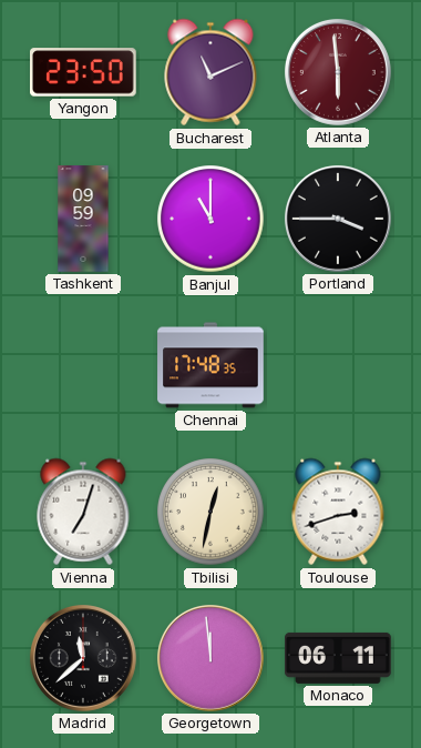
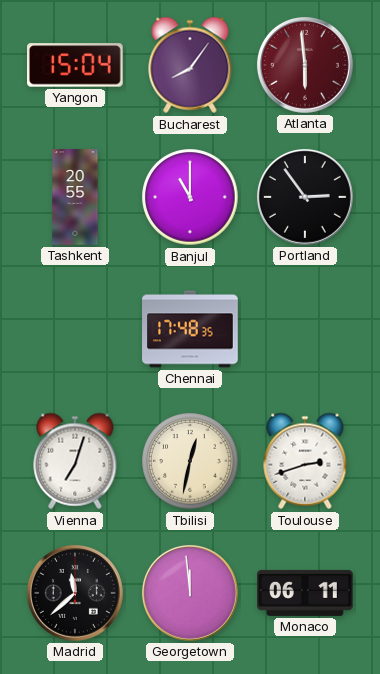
Yangon: 23:50 -> 15:04
Bucharest: 11:11 -> 8:06
Tashkent: 09:59 -> 20:55
Portland: 3:45 -> 2:54
